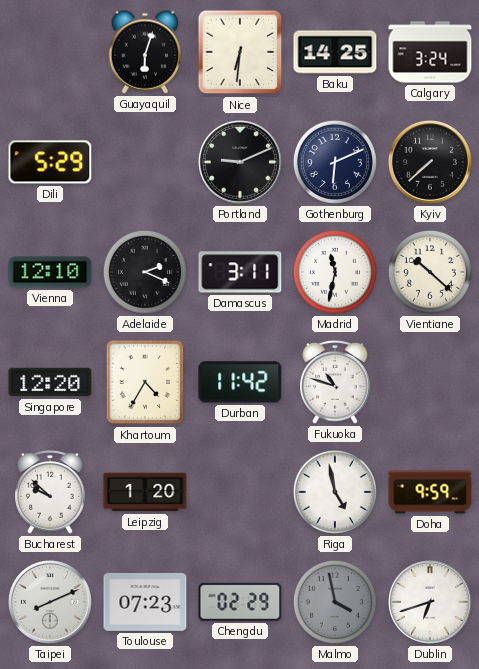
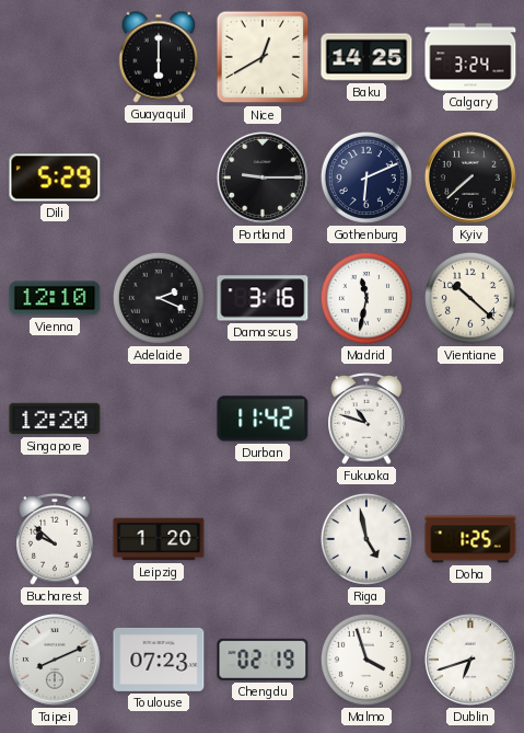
Guayaquil: 6:03 -> 6:00
Nice: 6:31 -> 12:40
Portland: 9:11 -> 9:15
Damascus: 3:11 -> 3:16
Khartoum: 4:35 -> none
Doha: 9:59 -> 1:25
Chengdu: 02:29 -> 02:19
Malmo: 3:58 -> 3:57
Malmo dial: grey -> white
